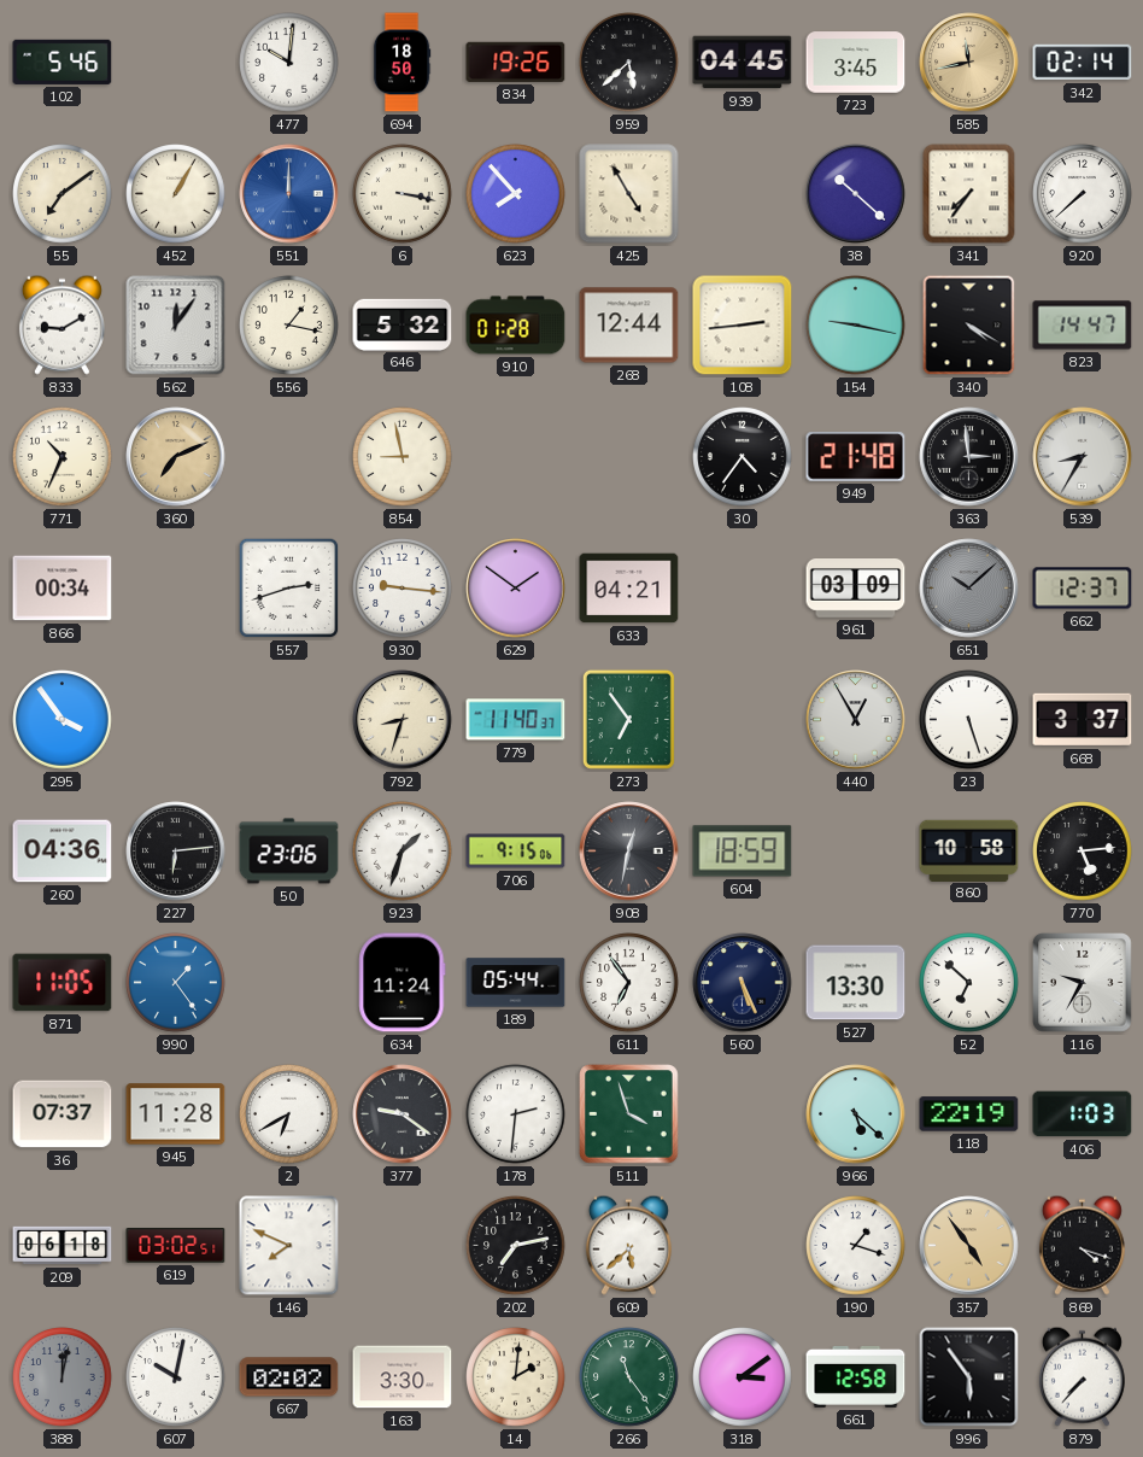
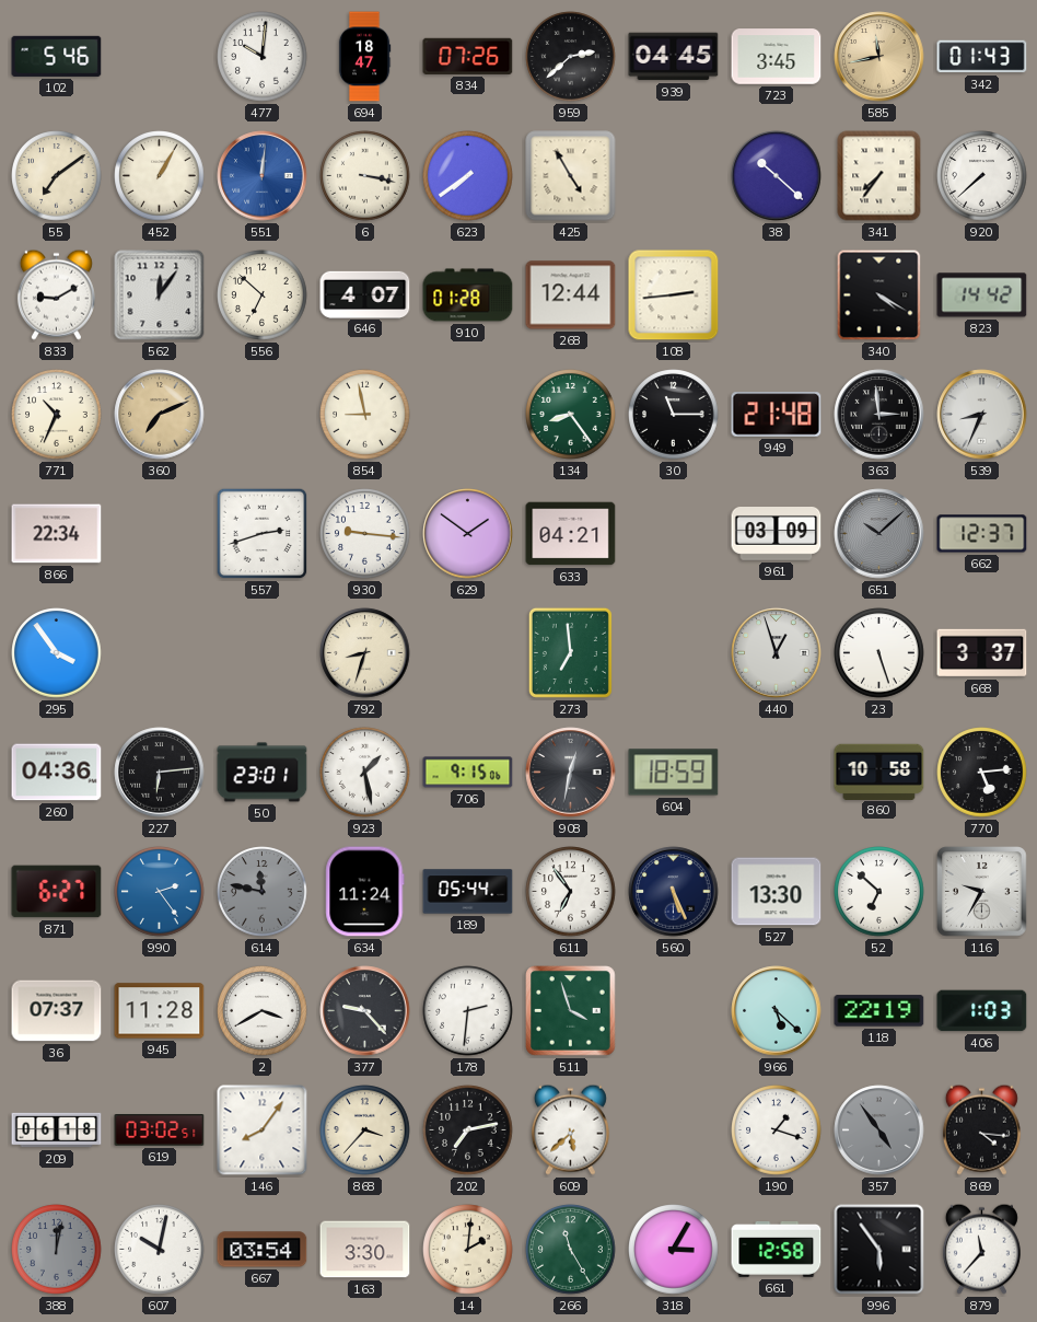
694: 18:50 -> 18:47
834: 19:26 -> 07:26
959: 5:38 -> 2:38
342: 02:14 -> 01:43
551: 12:00 -> 12:01
623: 7:53 -> 7:39
556: 1:17 -> 6:52
646: 5:32 -> 4:07
154: 9:17 -> none
823: 14:47 -> 14:42
134: none -> 8:24
30: 4:36 -> 11:15
539: 8:35 -> 8:34
866: 00:34 -> 22:34
779: 11:40 -> none
273: 6:54 -> 6:59
440: 12:55 -> 12:57
50: 23:06 -> 23:01
923: 1:33 -> 1:28
871: 11:05 -> 6:27
990: 1:24 -> 2:24
614: none -> 11:47
2: 6:40 -> 3:40
377: 9:21 -> 9:23
146: 7:49 -> 8:06
868: none -> 3:37
357 dial: champagne -> grey
869: 4:18 -> 4:16
667: 02:02 -> 03:54
266: 11:24 -> 11:25
318: 3:09 -> 3:05
879: 7:37 -> 11:37
